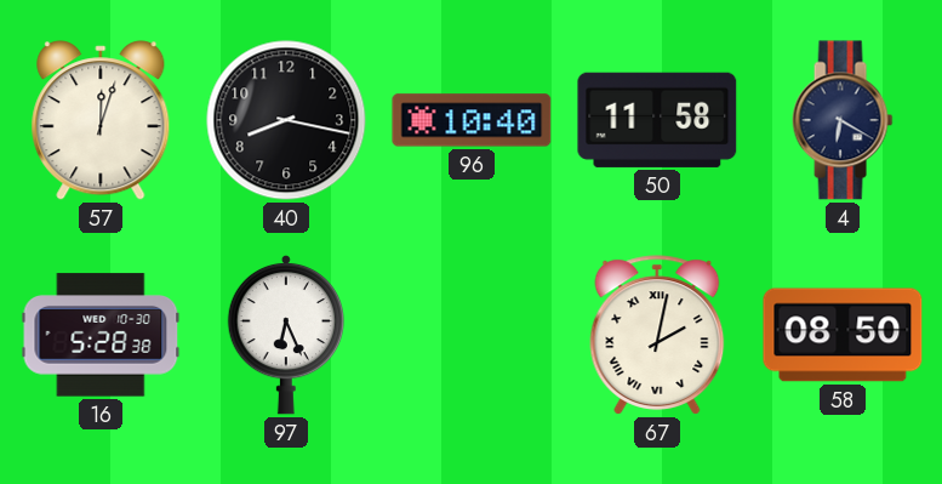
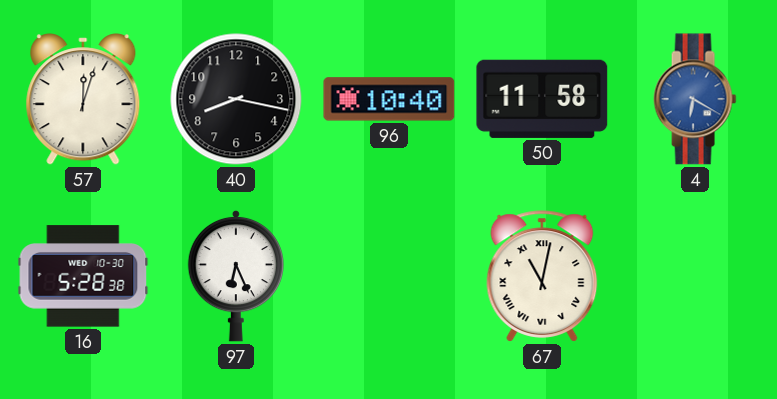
4 dial: navy -> blue
67: 2:02 -> 11:02
58: 08:50 -> none
